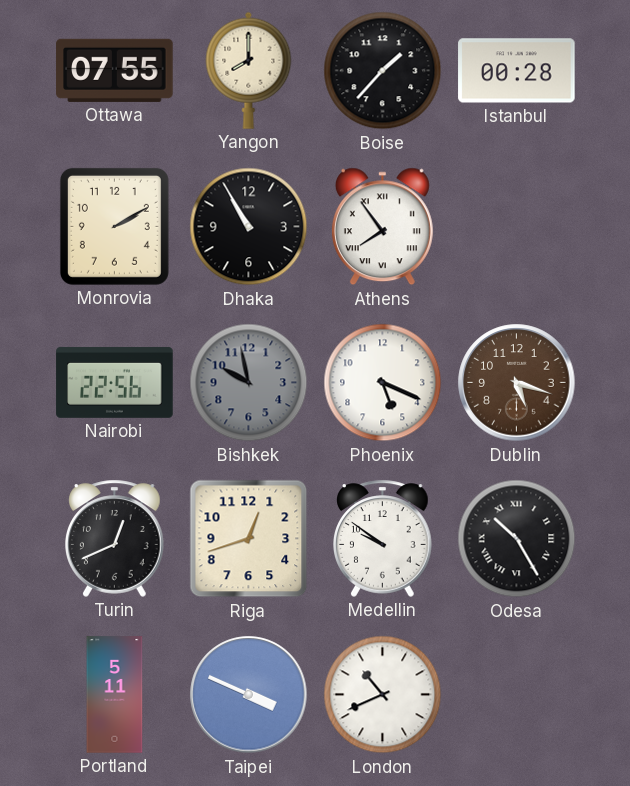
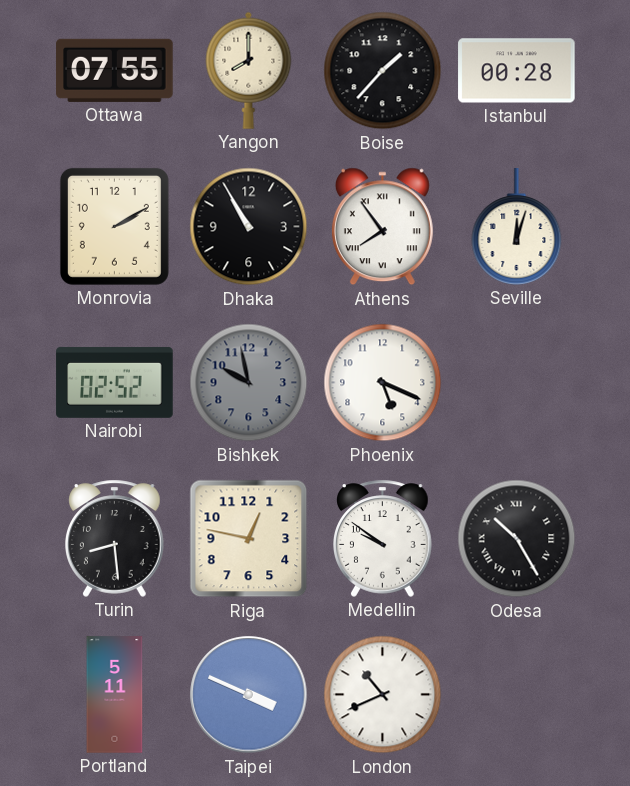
Seville: none -> 12:03
Nairobi: 22:56 -> 02:52
Dublin: 5:18 -> none
Turin: 12:41 -> 8:29
Riga: 12:42 -> 12:47
